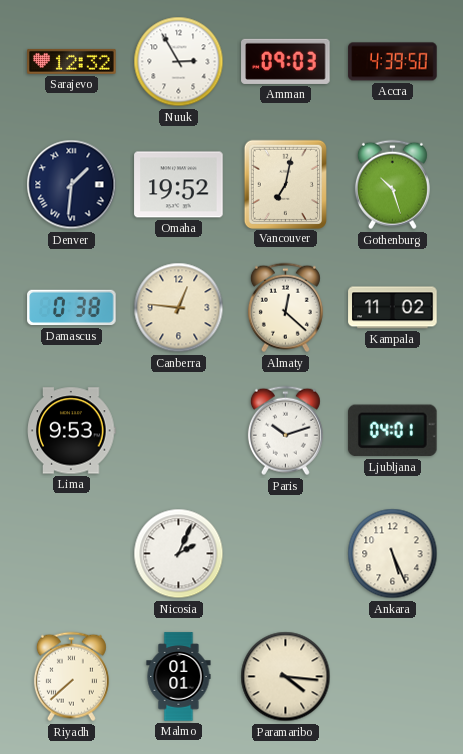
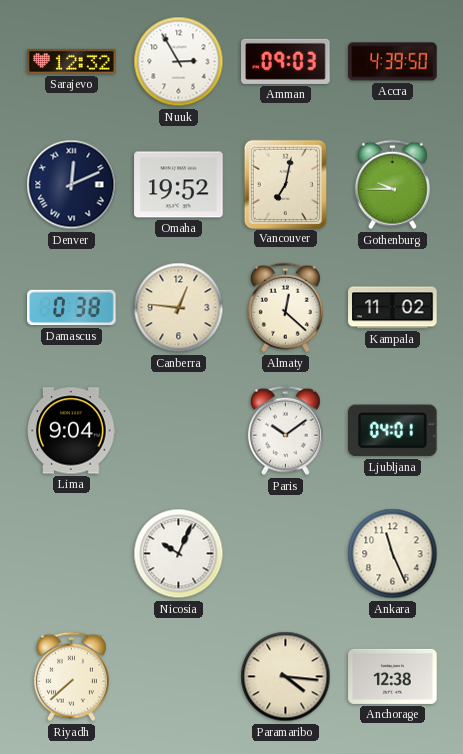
Denver: 1:31 -> 12:11
Gothenburg: 10:27 -> 9:45
Lima: 9:53 -> 9:04
Paris: 10:12 -> 10:09
Nicosia: 2:04 -> 10:04
Ankara: 5:26 -> 11:26
Malmo: 01:01 -> none
Anchorage: none -> 12:38
